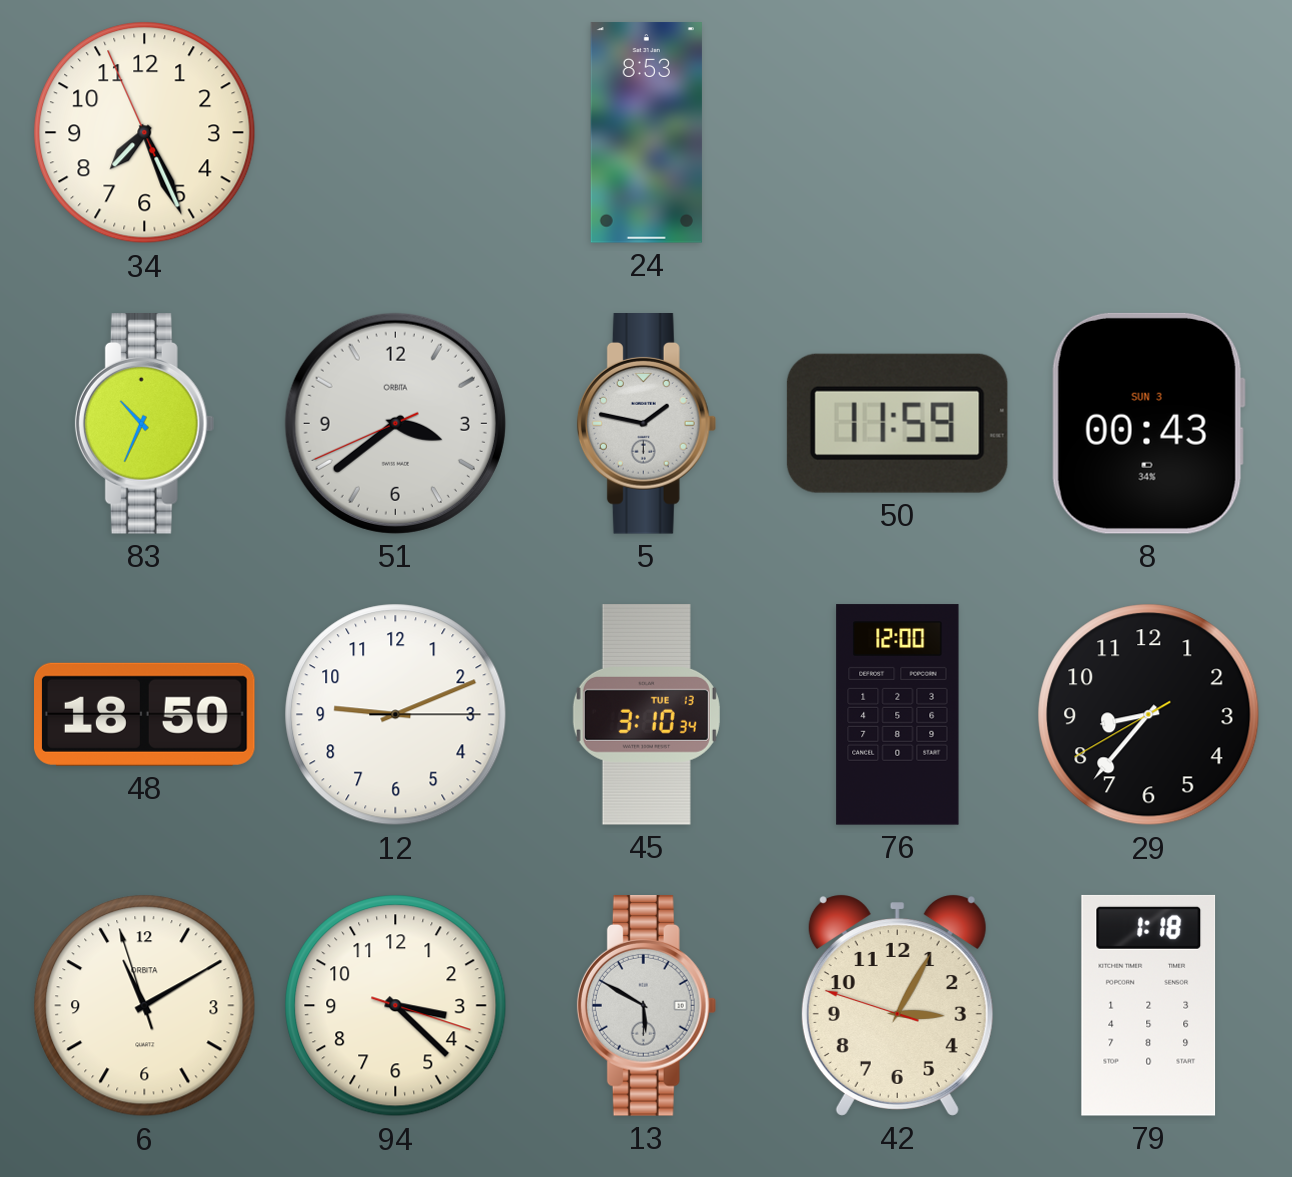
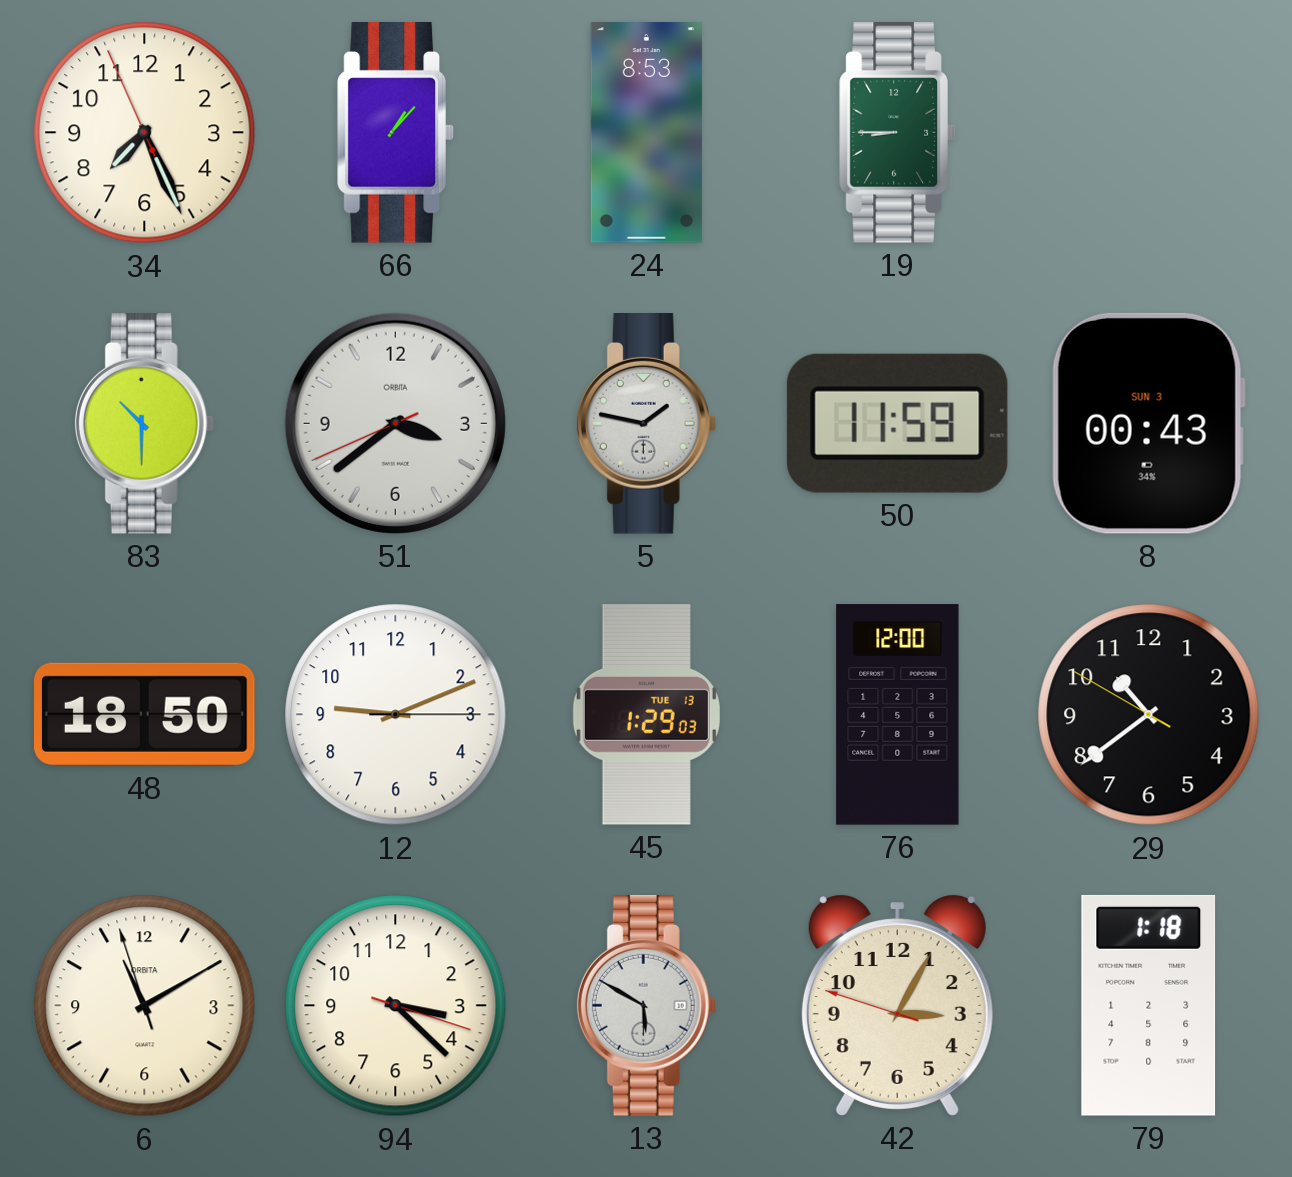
66: none -> 1:07
19: none -> 8:45
83: 10:34 -> 10:30
45: 3:10 -> 1:29
29: 8:36 -> 10:38
